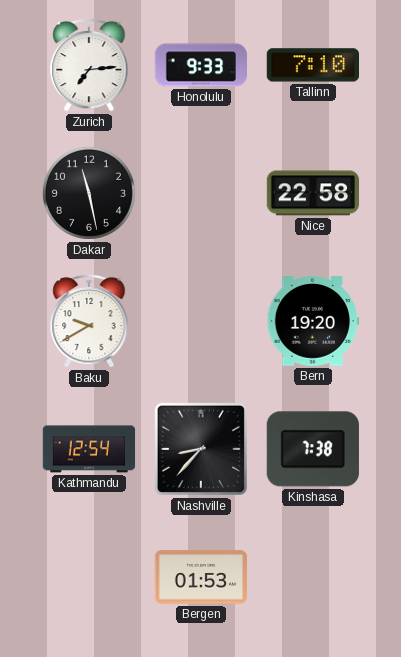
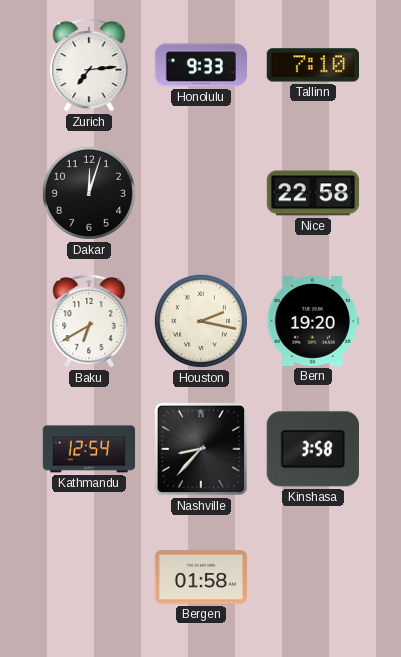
Dakar: 11:28 -> 12:03
Baku: 9:40 -> 6:40
Houston: none -> 2:17
Kinshasa: 7:38 -> 3:58
Bergen: 01:53 -> 01:58
